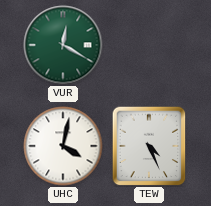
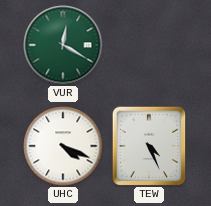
UHC: 4:02 -> 4:19
